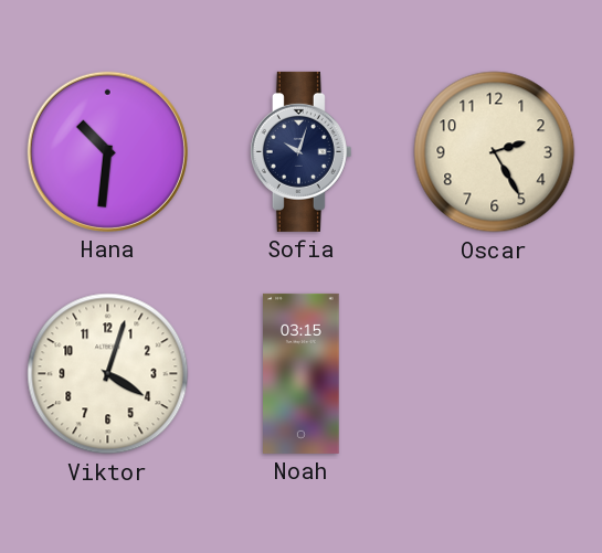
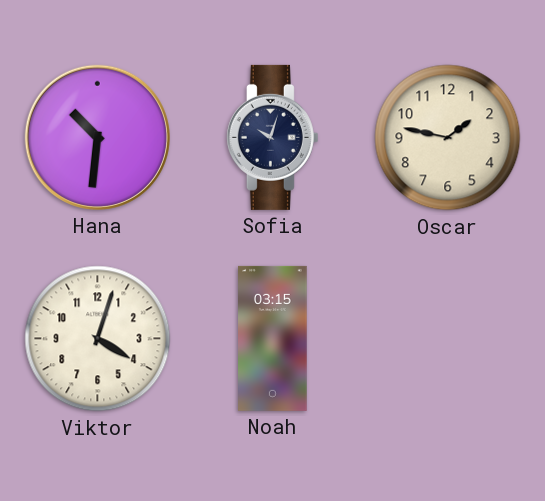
Oscar: 2:25 -> 1:47
